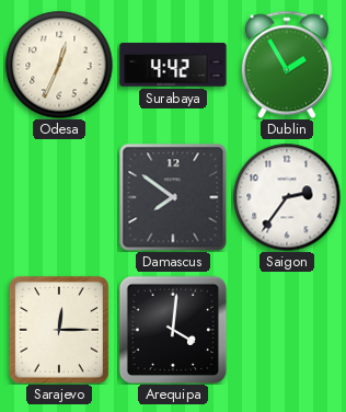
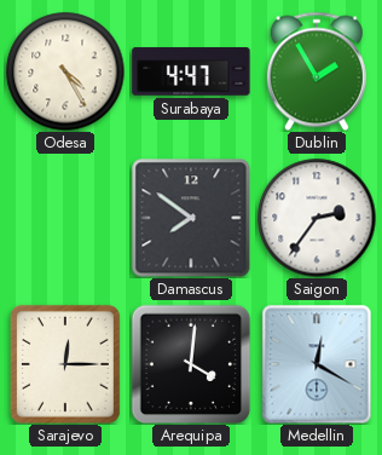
Odesa: 12:34 -> 4:25
Surabaya: 4:42 -> 4:47
Medellin: none -> 12:20
